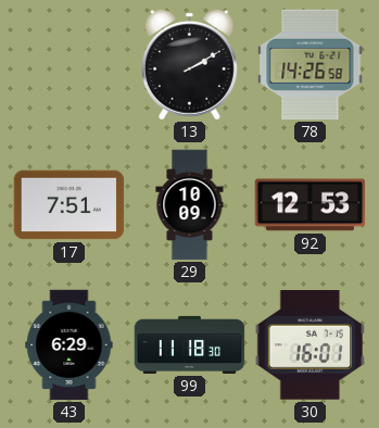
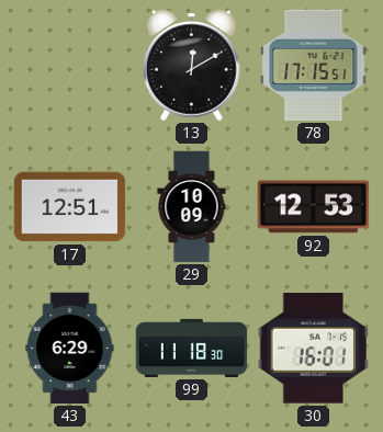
13: 2:10 -> 12:10
78: 14:26 -> 17:15
17: 7:51 -> 12:51
